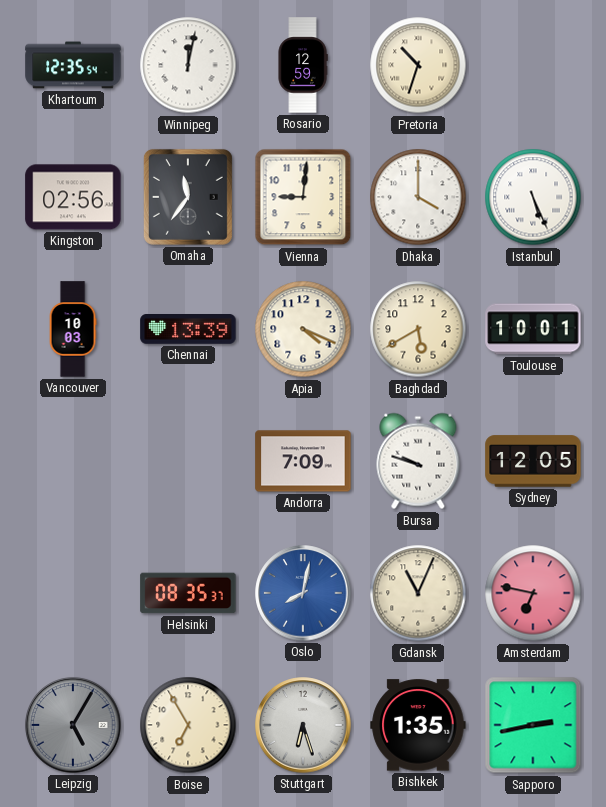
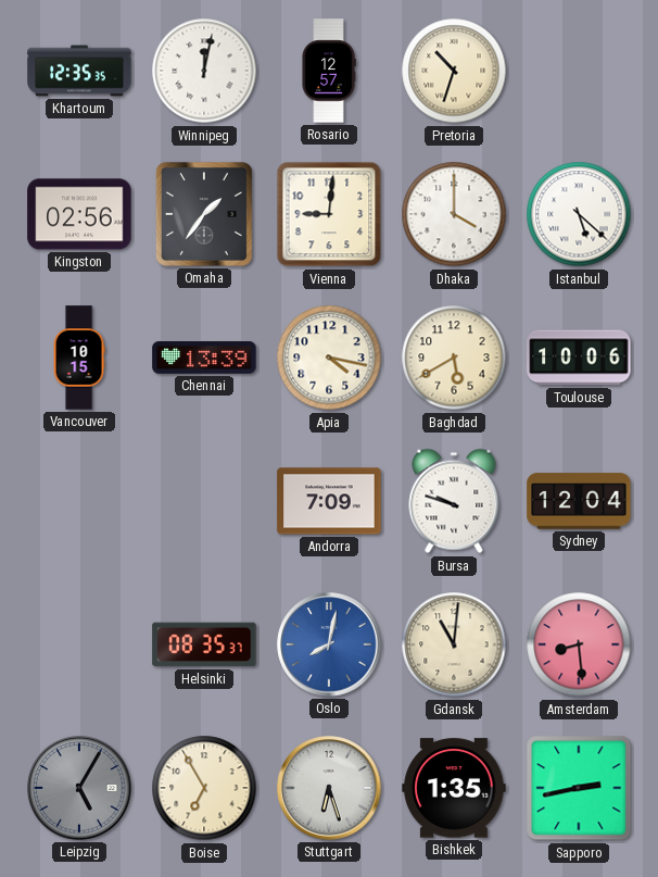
Khartoum: 12:35:54 -> 12:35:35
Rosario: 12:59 -> 12:57
Omaha: 11:36 -> 1:36
Istanbul: 5:26 -> 5:22
Vancouver: 10:03 -> 10:15
Apia: 4:19 -> 4:17
Toulouse: 10:01 -> 10:06
Sydney: 12:05 -> 12:04
Gdansk: 11:04 -> 11:01
Amsterdam: 6:47 -> 8:29
